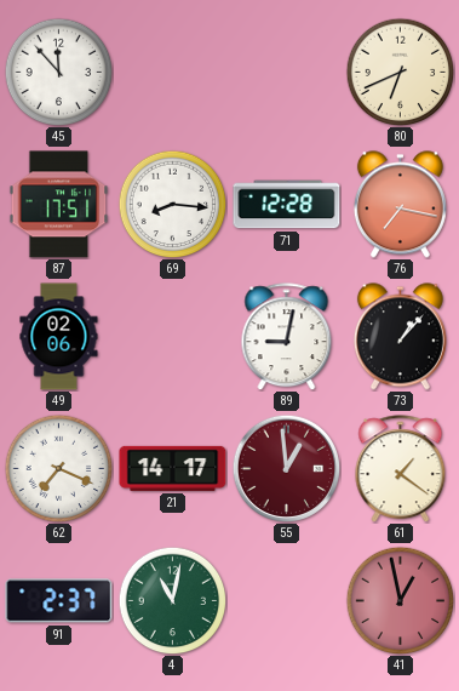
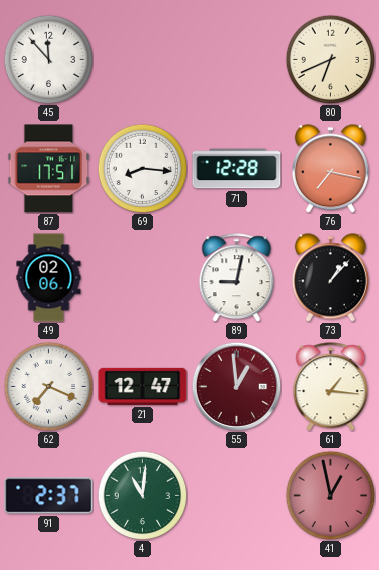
21: 14:17 -> 12:47
61: 1:21 -> 1:16
4: 11:02 -> 11:01
